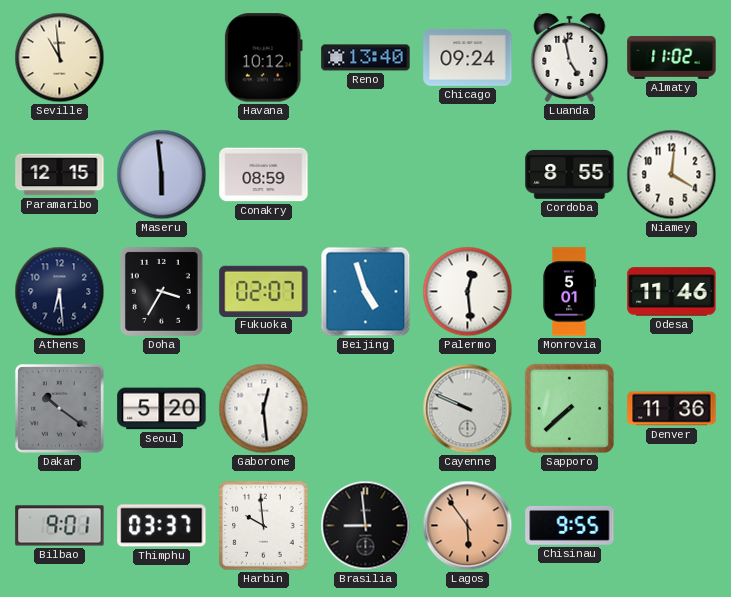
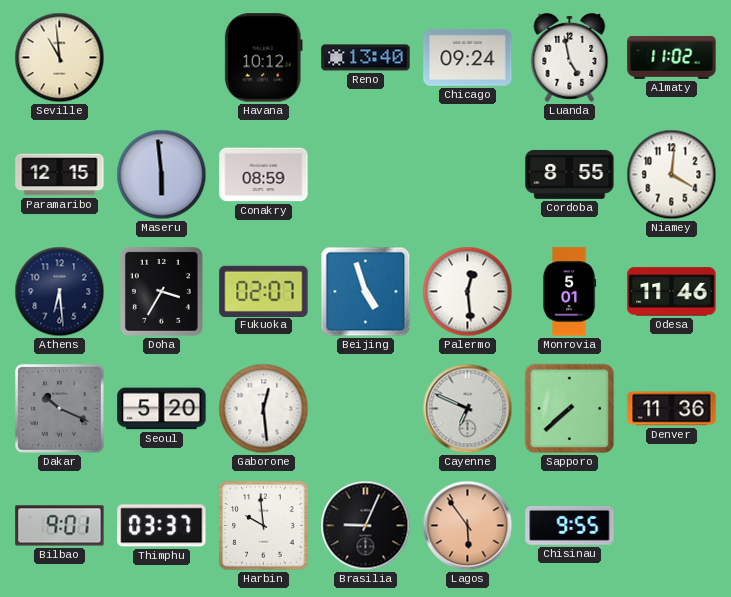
Dakar: 10:21 -> 10:19
Cayenne: 9:49 -> 6:49
Brasilia: 8:59 -> 9:04
